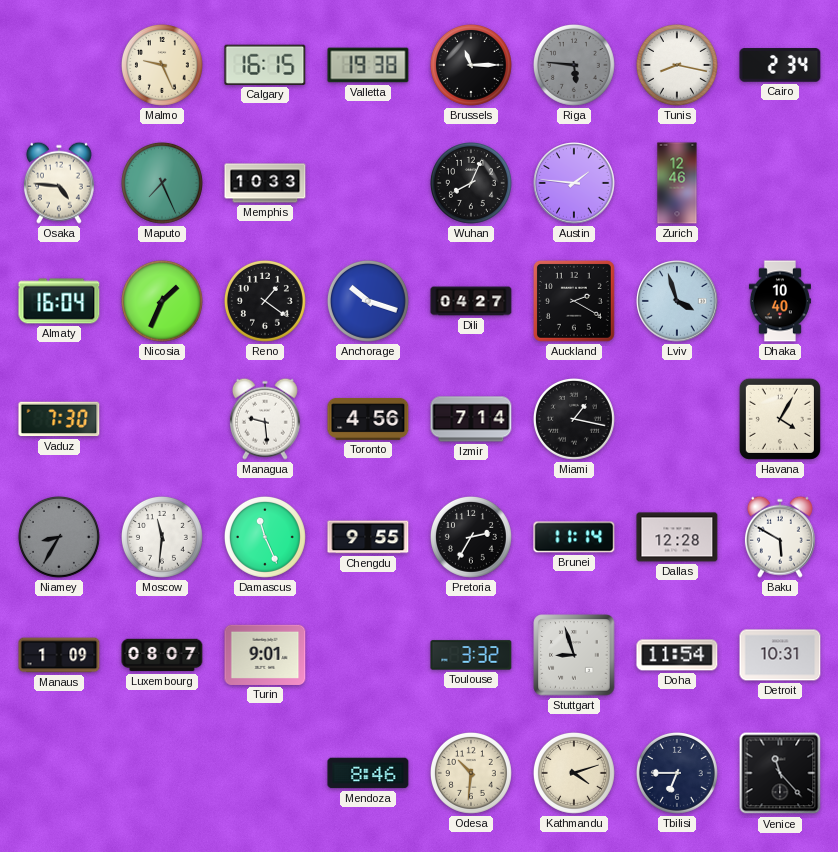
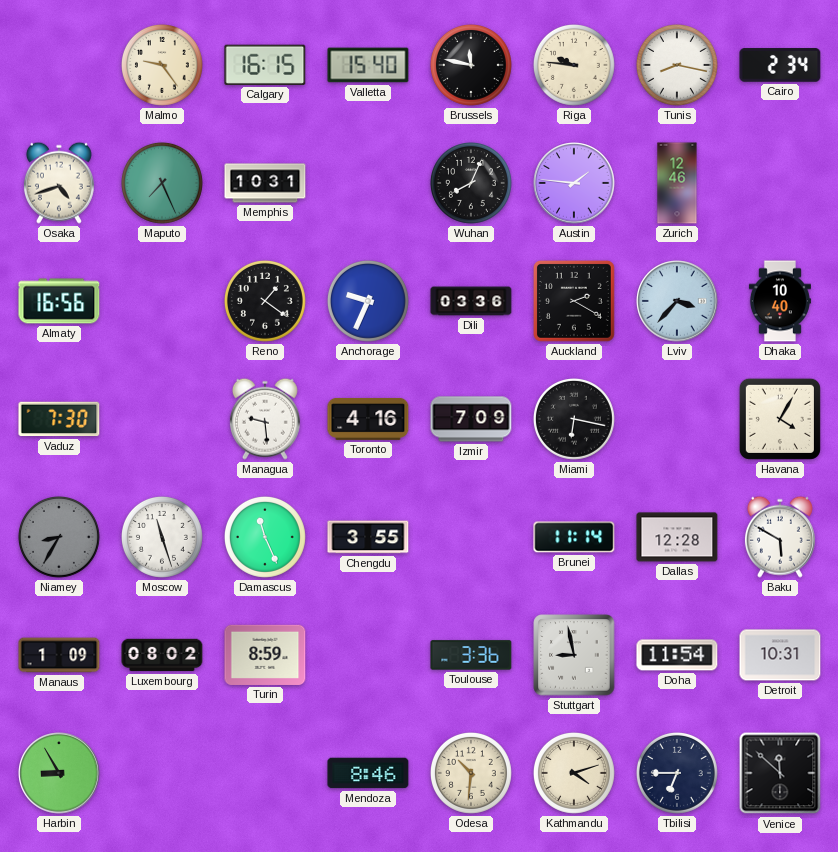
Malmo: 9:26 -> 9:24
Valletta: 19:38 -> 15:40
Brussels: 11:15 -> 11:47
Riga: 5:46 -> 9:46
Riga dial: grey -> cream
Osaka: 4:46 -> 4:42
Memphis: 10:33 -> 10:31
Almaty: 16:04 -> 16:56
Nicosia: 1:34 -> none
Anchorage: 10:18 -> 9:34
Dili: 04:27 -> 03:36
Lviv: 3:57 -> 3:37
Toronto: 4:56 -> 4:16
Izmir: 7:14 -> 7:09
Miami: 1:17 -> 6:17
Moscow: 11:31 -> 11:27
Chengdu: 9:55 -> 3:55
Pretoria: 2:35 -> none
Luxembourg: 08:07 -> 08:02
Turin: 9:01 -> 8:59
Toulouse: 3:32 -> 3:36
Stuttgart: 8:57 -> 8:58
Harbin: none -> 8:55
Venice: 11:23 -> 11:52
